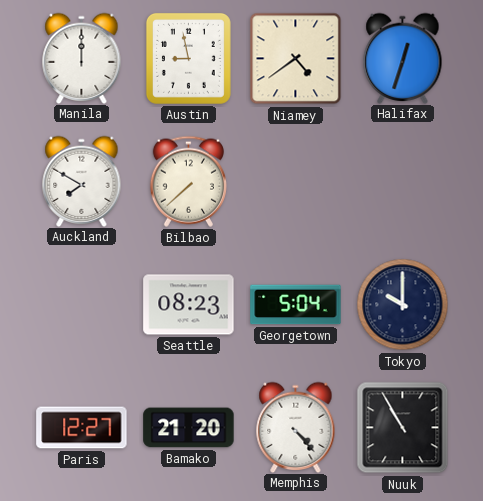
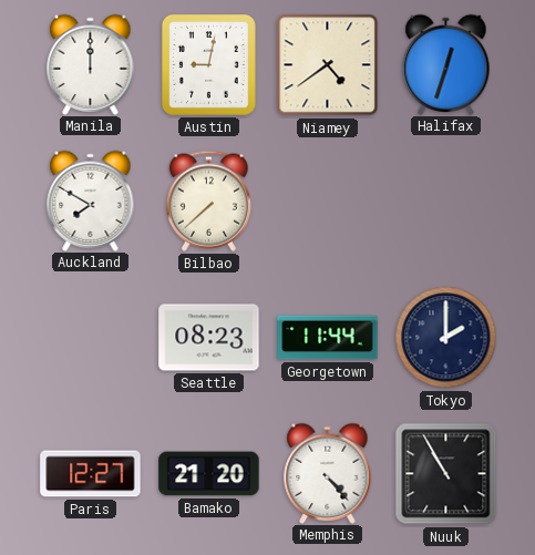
Austin: 8:58 -> 9:02
Georgetown: 5:04 -> 11:44
Tokyo: 10:00 -> 2:00
